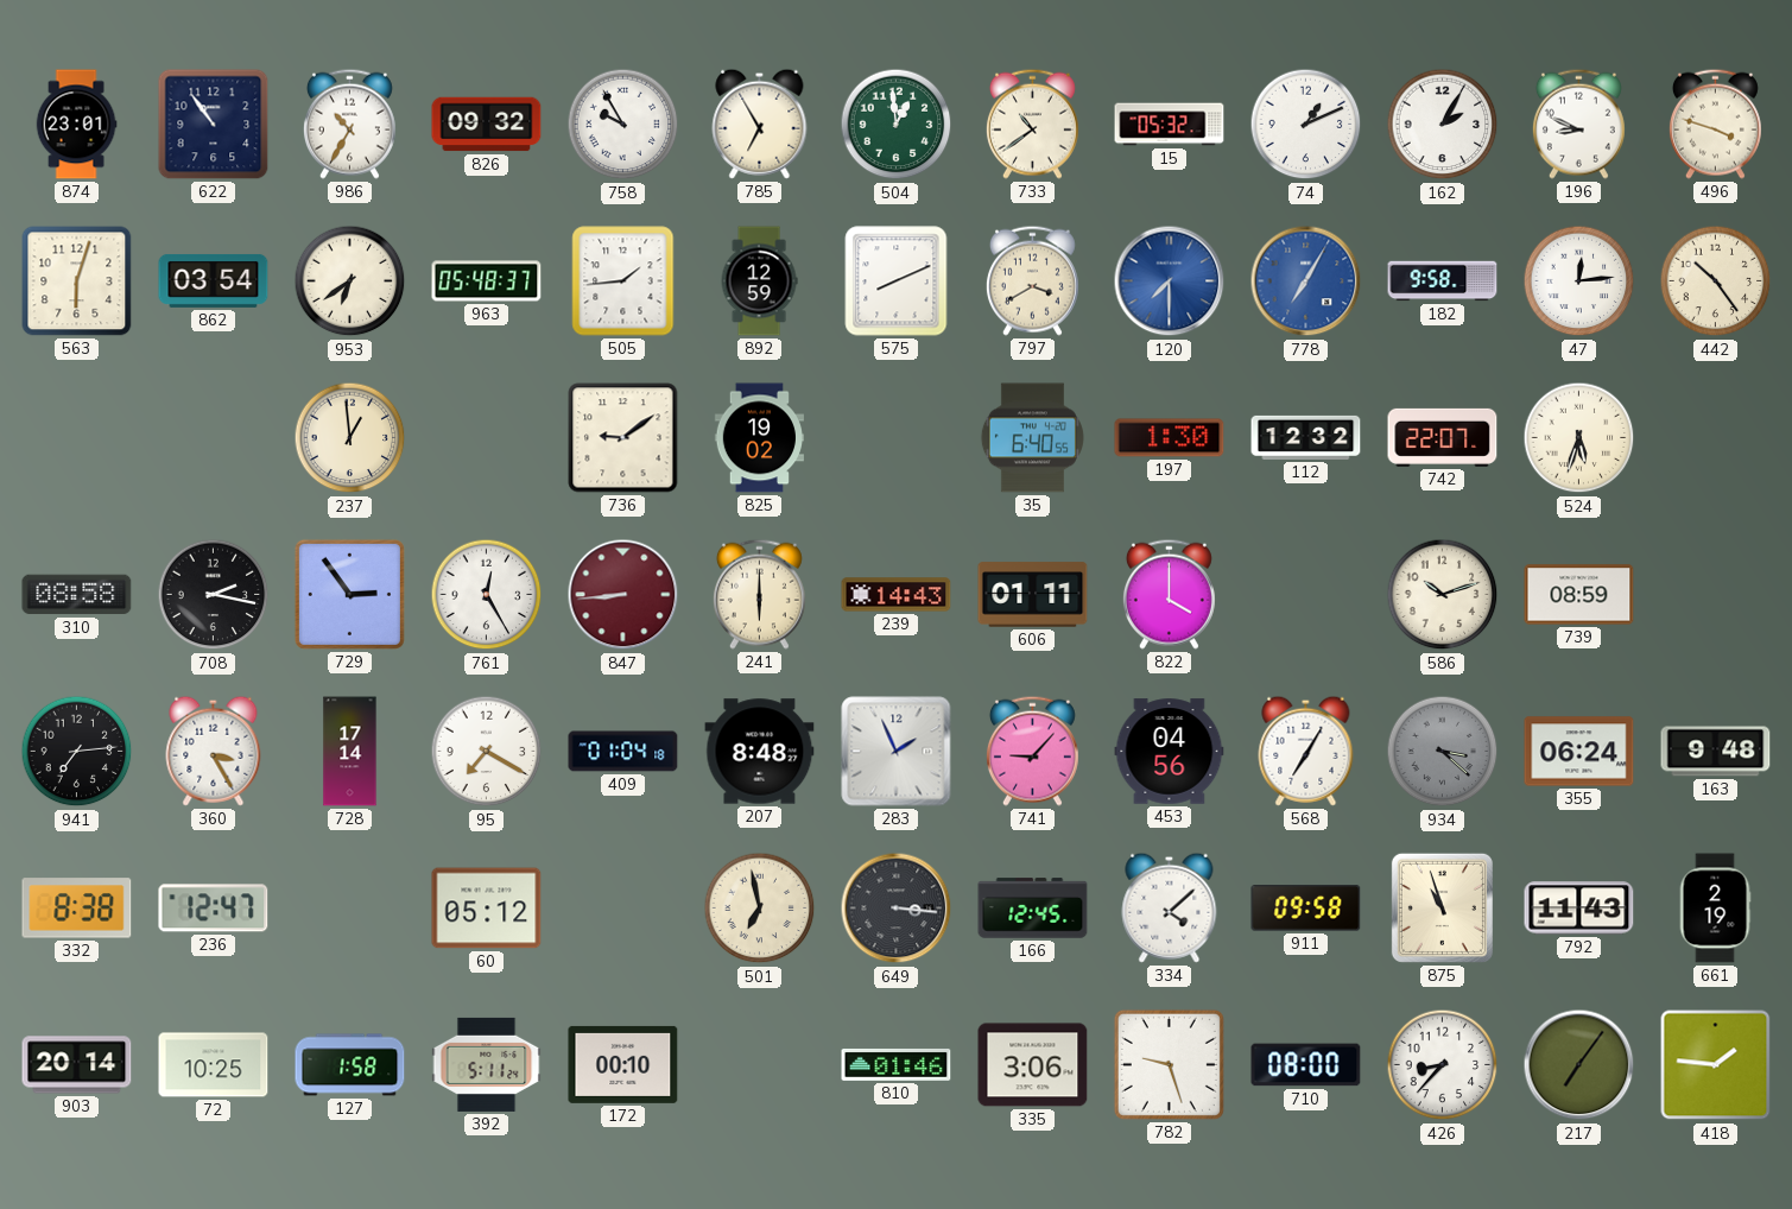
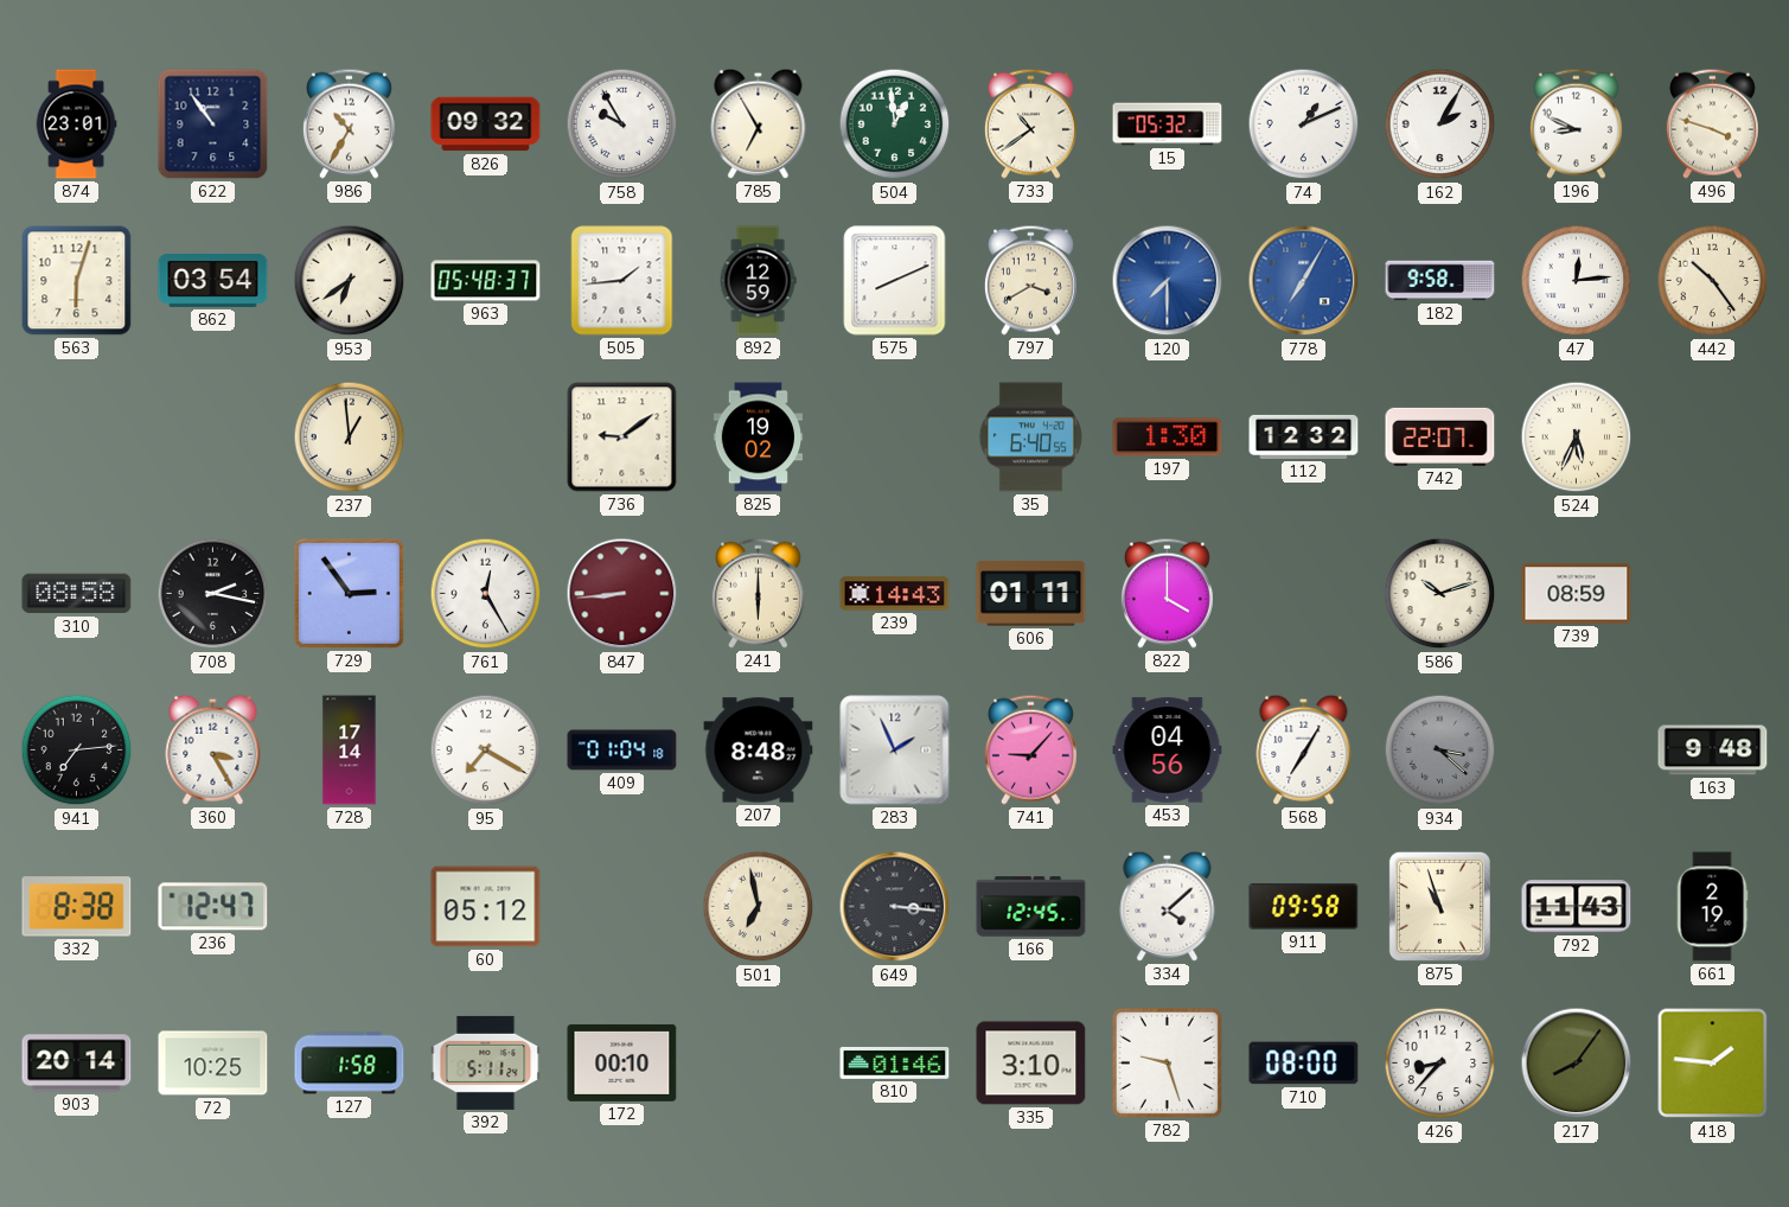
524: 5:33 -> 5:34
355: 06:24 -> none
335: 3:06 -> 3:10
217: 7:06 -> 8:06
